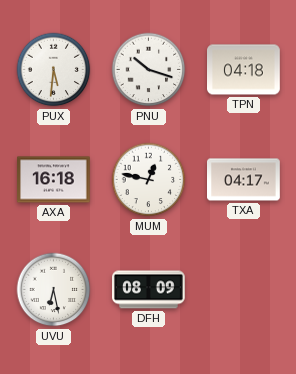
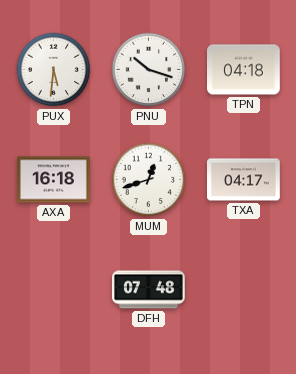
MUM: 12:47 -> 12:42
UVU: 6:28 -> none
DFH: 08:09 -> 07:48
